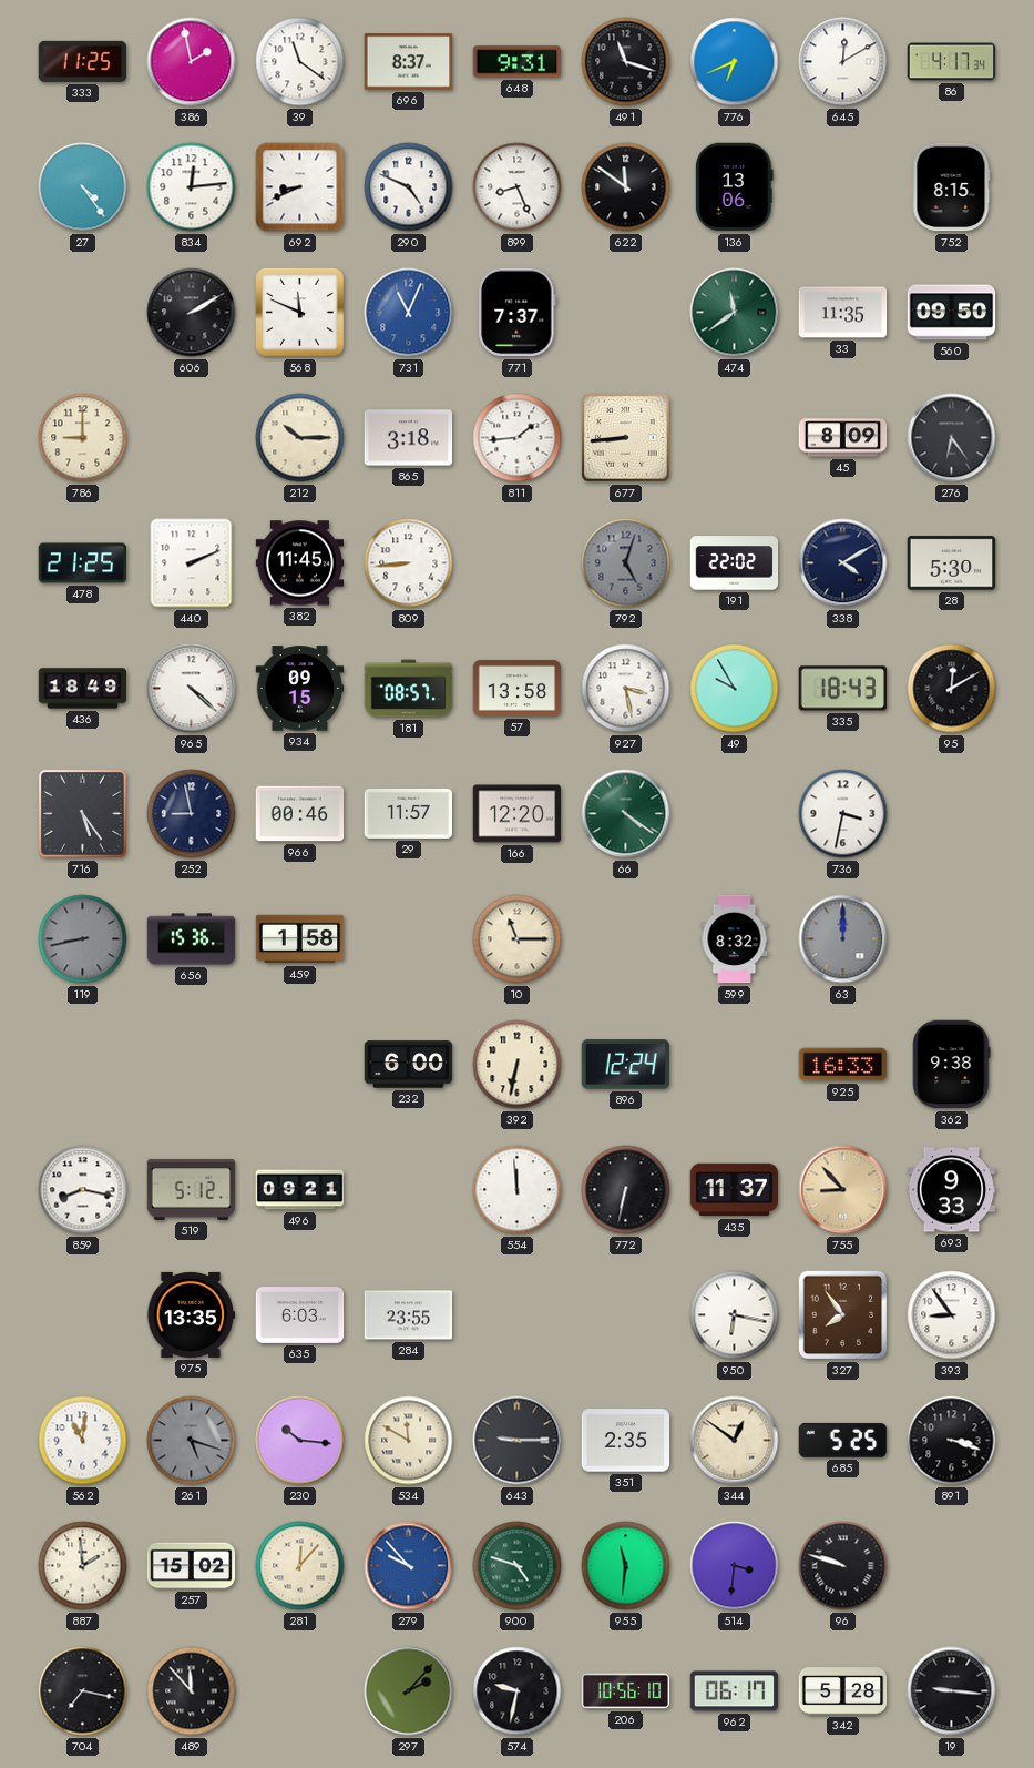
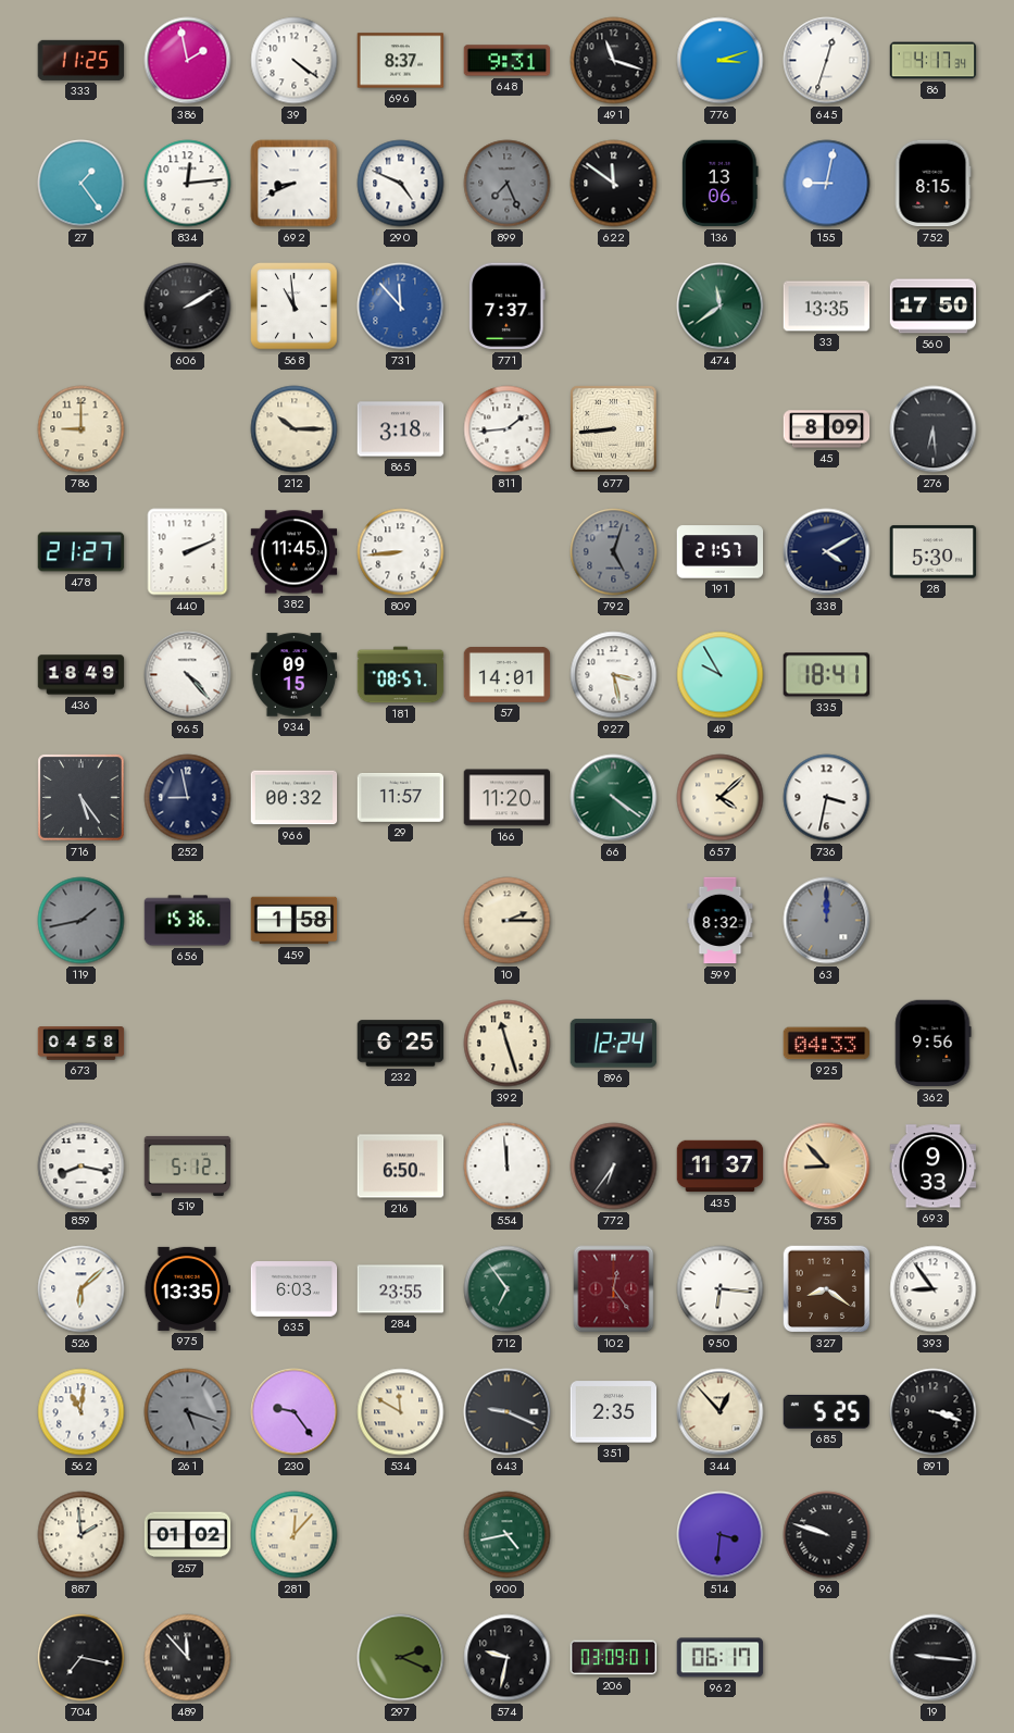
39: 11:21 -> 4:21
776: 6:41 -> 3:12
645: 12:10 -> 12:33
27: 4:24 -> 1:24
899: 8:26 -> 7:26
899 dial: white -> grey
155: none -> 9:02
568: 11:49 -> 10:59
731: 11:04 -> 11:53
33: 11:35 -> 13:35
560: 09:50 -> 17:50
276: 6:24 -> 6:29
478: 21:25 -> 21:27
191: 22:02 -> 21:57
965: 4:22 -> 4:23
57: 13:58 -> 14:01
335: 18:43 -> 18:41
95: 12:10 -> none
966: 00:46 -> 00:32
166: 12:20 -> 11:20
657: none -> 4:08
119: 8:43 -> 1:43
10: 11:15 -> 2:15
673: none -> 04:58
232: 6:00 -> 6:25
392: 6:32 -> 11:27
925: 16:33 -> 04:33
362: 9:38 -> 9:56
496: 09:21 -> none
216: none -> 6:50
772: 6:32 -> 6:36
526: none -> 6:08
712: none -> 6:54
102: none -> 12:24
950: 6:17 -> 6:16
327: 7:54 -> 8:21
230: 10:16 -> 9:24
643: 9:15 -> 9:19
344: 12:51 -> 12:53
257: 15:02 -> 01:02
279: 9:53 -> none
900: 4:48 -> 4:43
955: 11:31 -> none
297: 2:07 -> 2:19
206: 10:56 -> 03:09
342: 5:28 -> none
